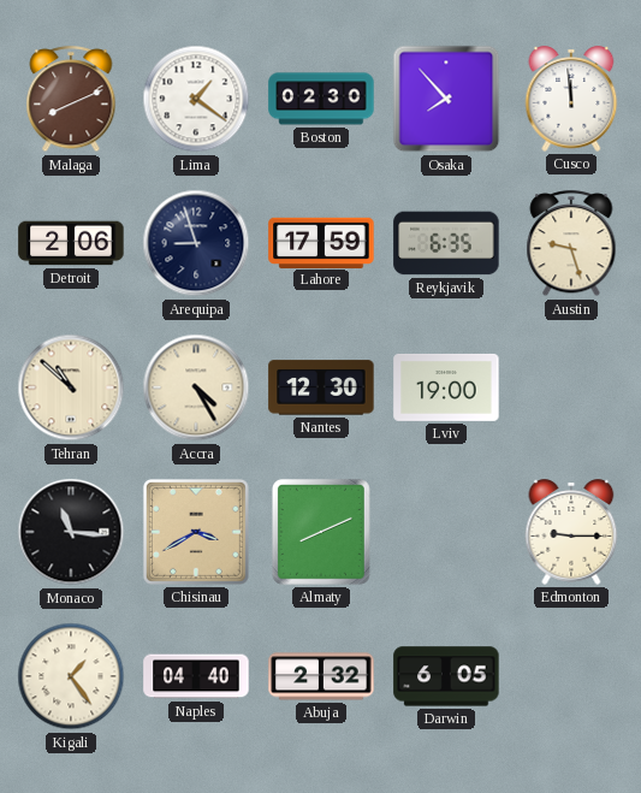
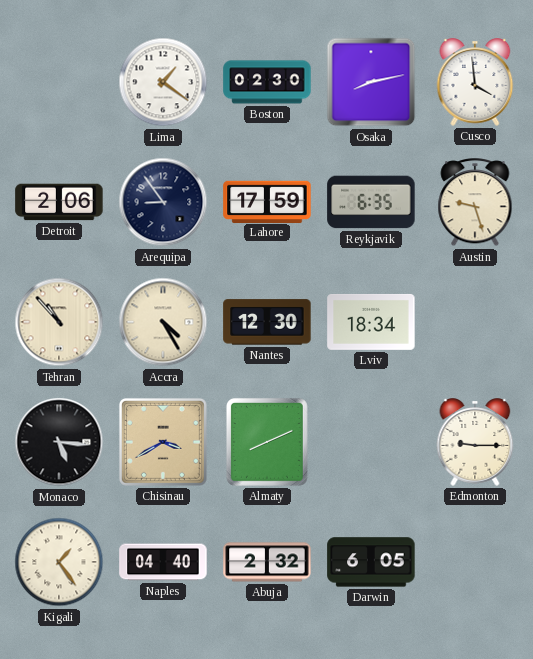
Malaga: 8:11 -> none
Osaka: 7:53 -> 8:13
Cusco: 11:59 -> 3:59
Arequipa: 8:57 -> 8:54
Tehran: 10:52 -> 10:53
Lviv: 19:00 -> 18:34
Monaco: 11:16 -> 5:16
